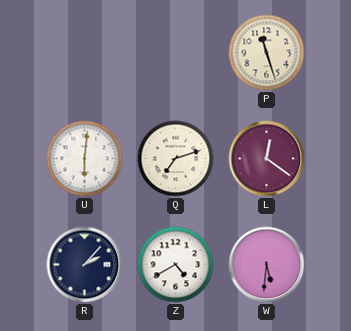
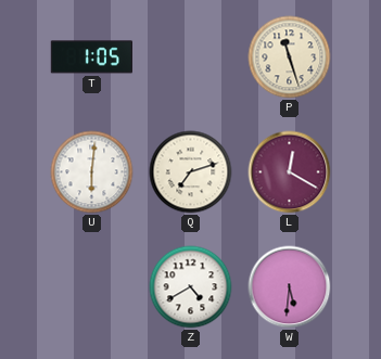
T: none -> 1:05
L: 12:21 -> 12:20
R: 2:07 -> none
